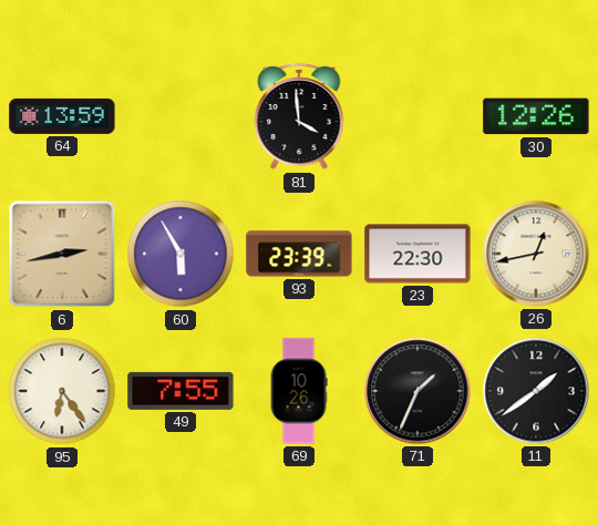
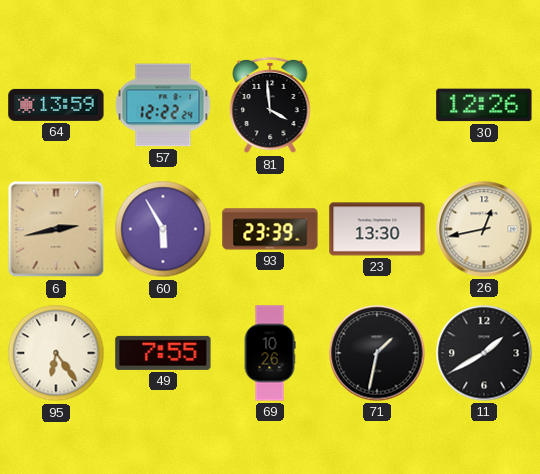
57: none -> 12:22
23: 22:30 -> 13:30
71: 1:34 -> 1:32
11: 1:39 -> 1:40
